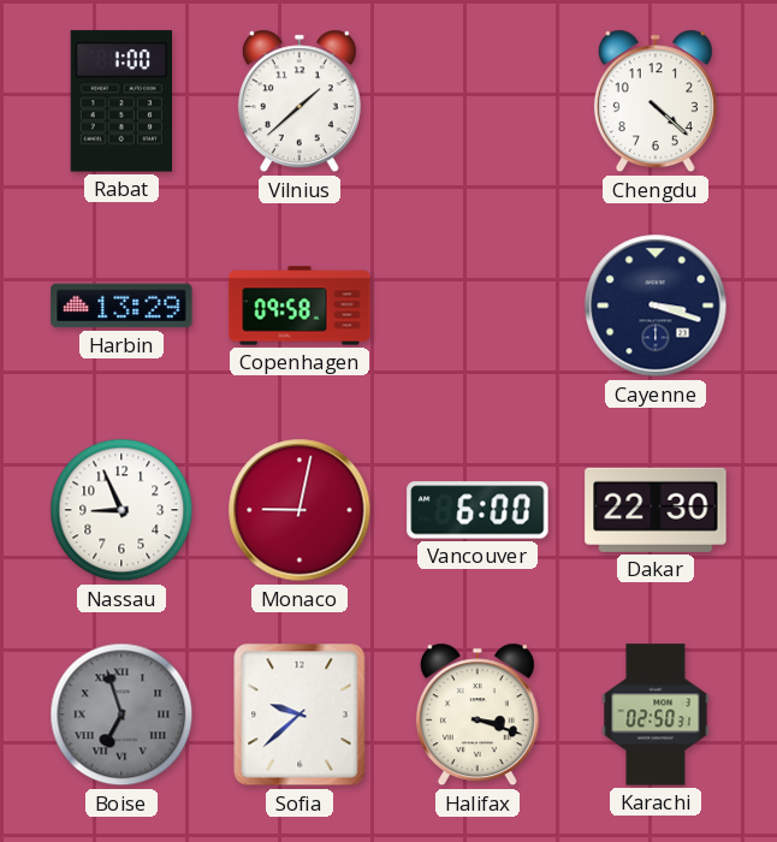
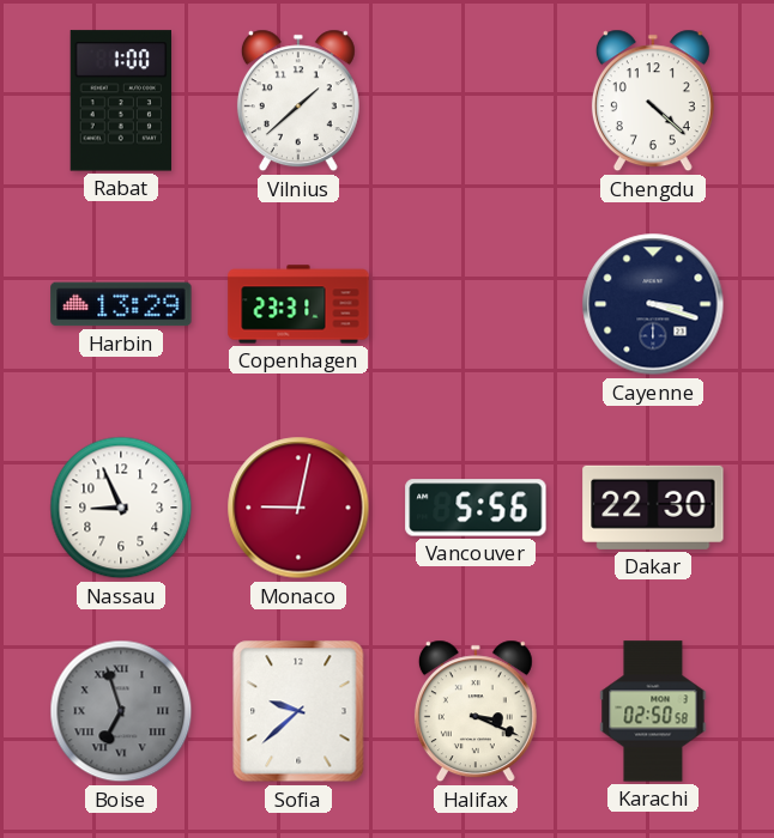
Copenhagen: 09:58 -> 23:31
Vancouver: 6:00 -> 5:56
Halifax: 3:18 -> 3:19
Karachi: 02:50:31 -> 02:50:58
